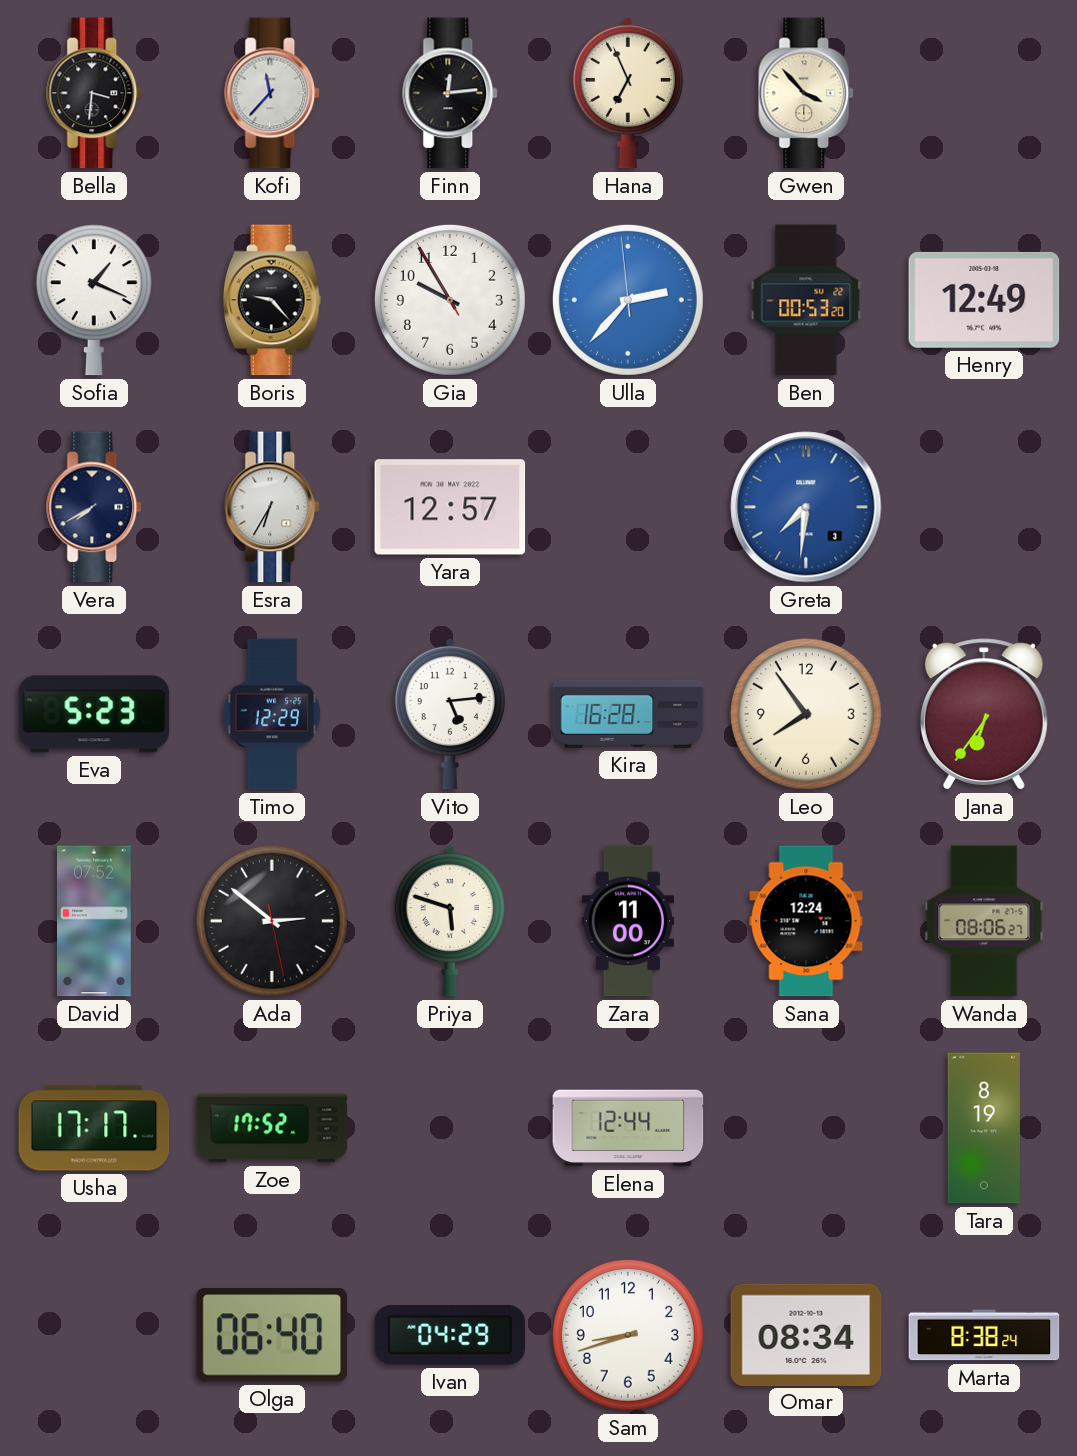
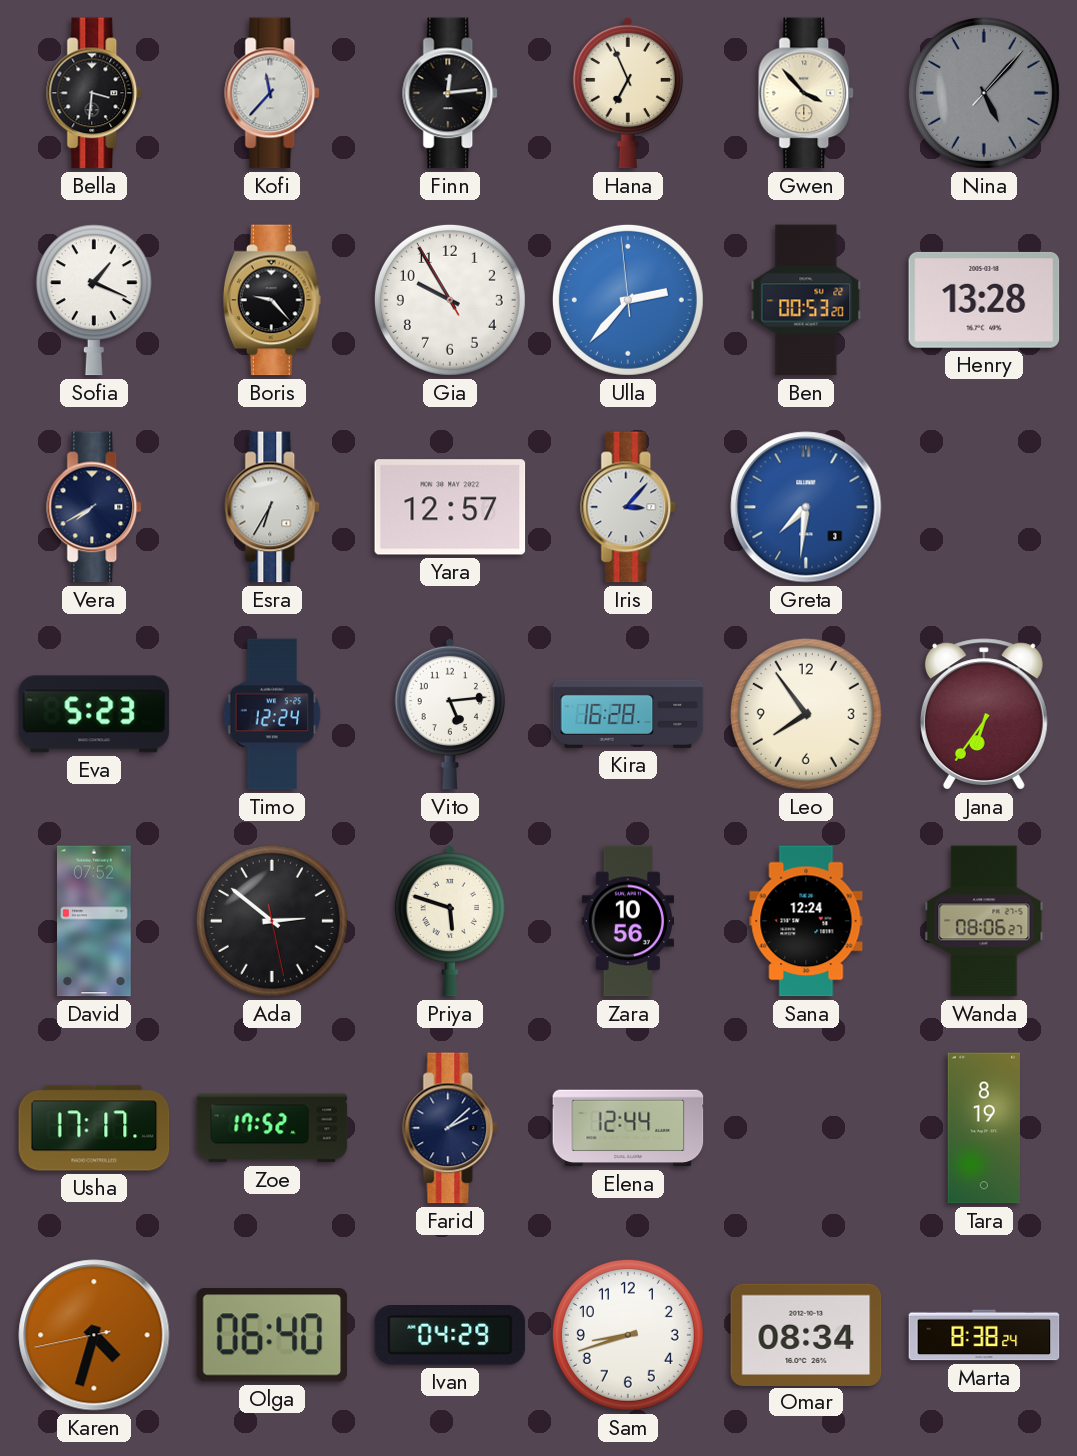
Nina: none -> 5:07
Henry: 12:49 -> 13:28
Iris: none -> 3:07
Timo: 12:29 -> 12:24
Zara: 11:00 -> 10:56
Farid: none -> 2:08
Karen: none -> 4:32
